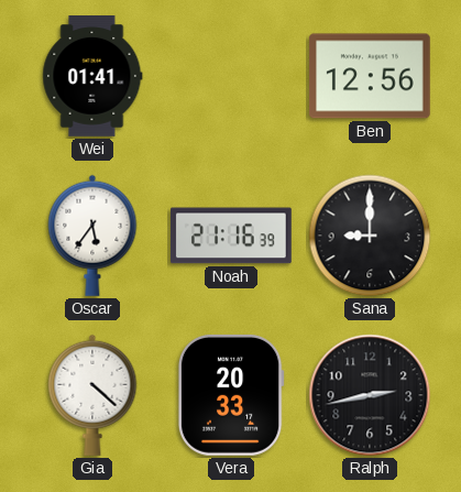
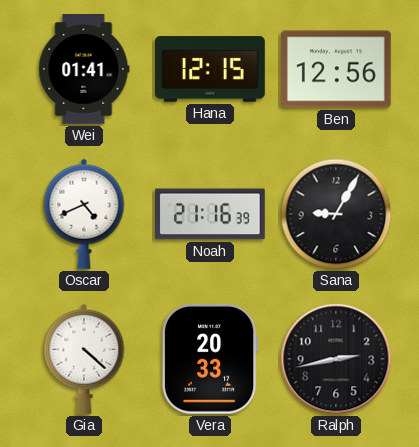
Hana: none -> 12:15
Oscar: 5:36 -> 4:41
Sana: 9:00 -> 9:05
